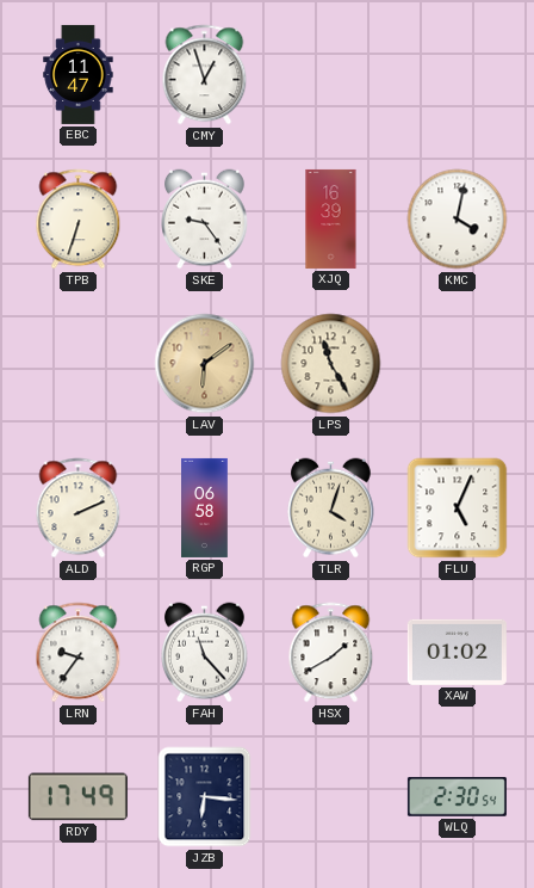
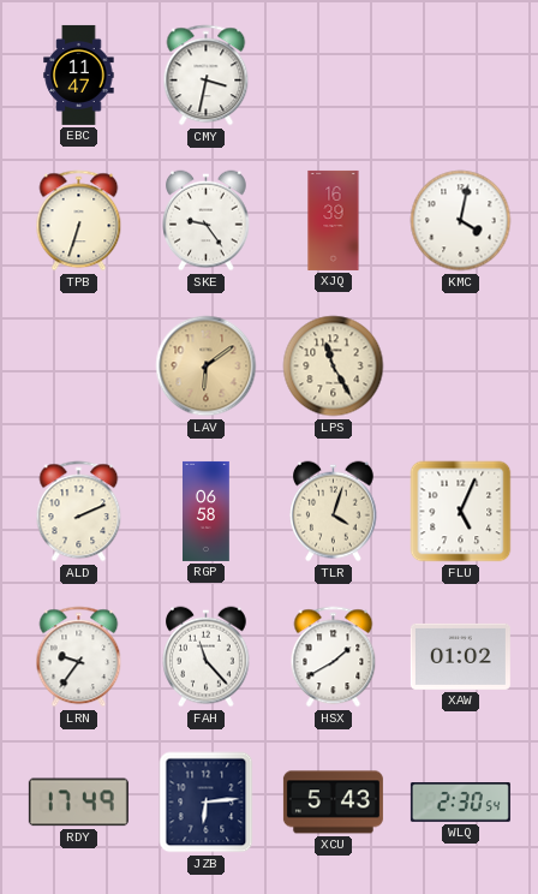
CMY: 12:57 -> 3:32
JZB: 6:16 -> 6:14
XCU: none -> 5:43
